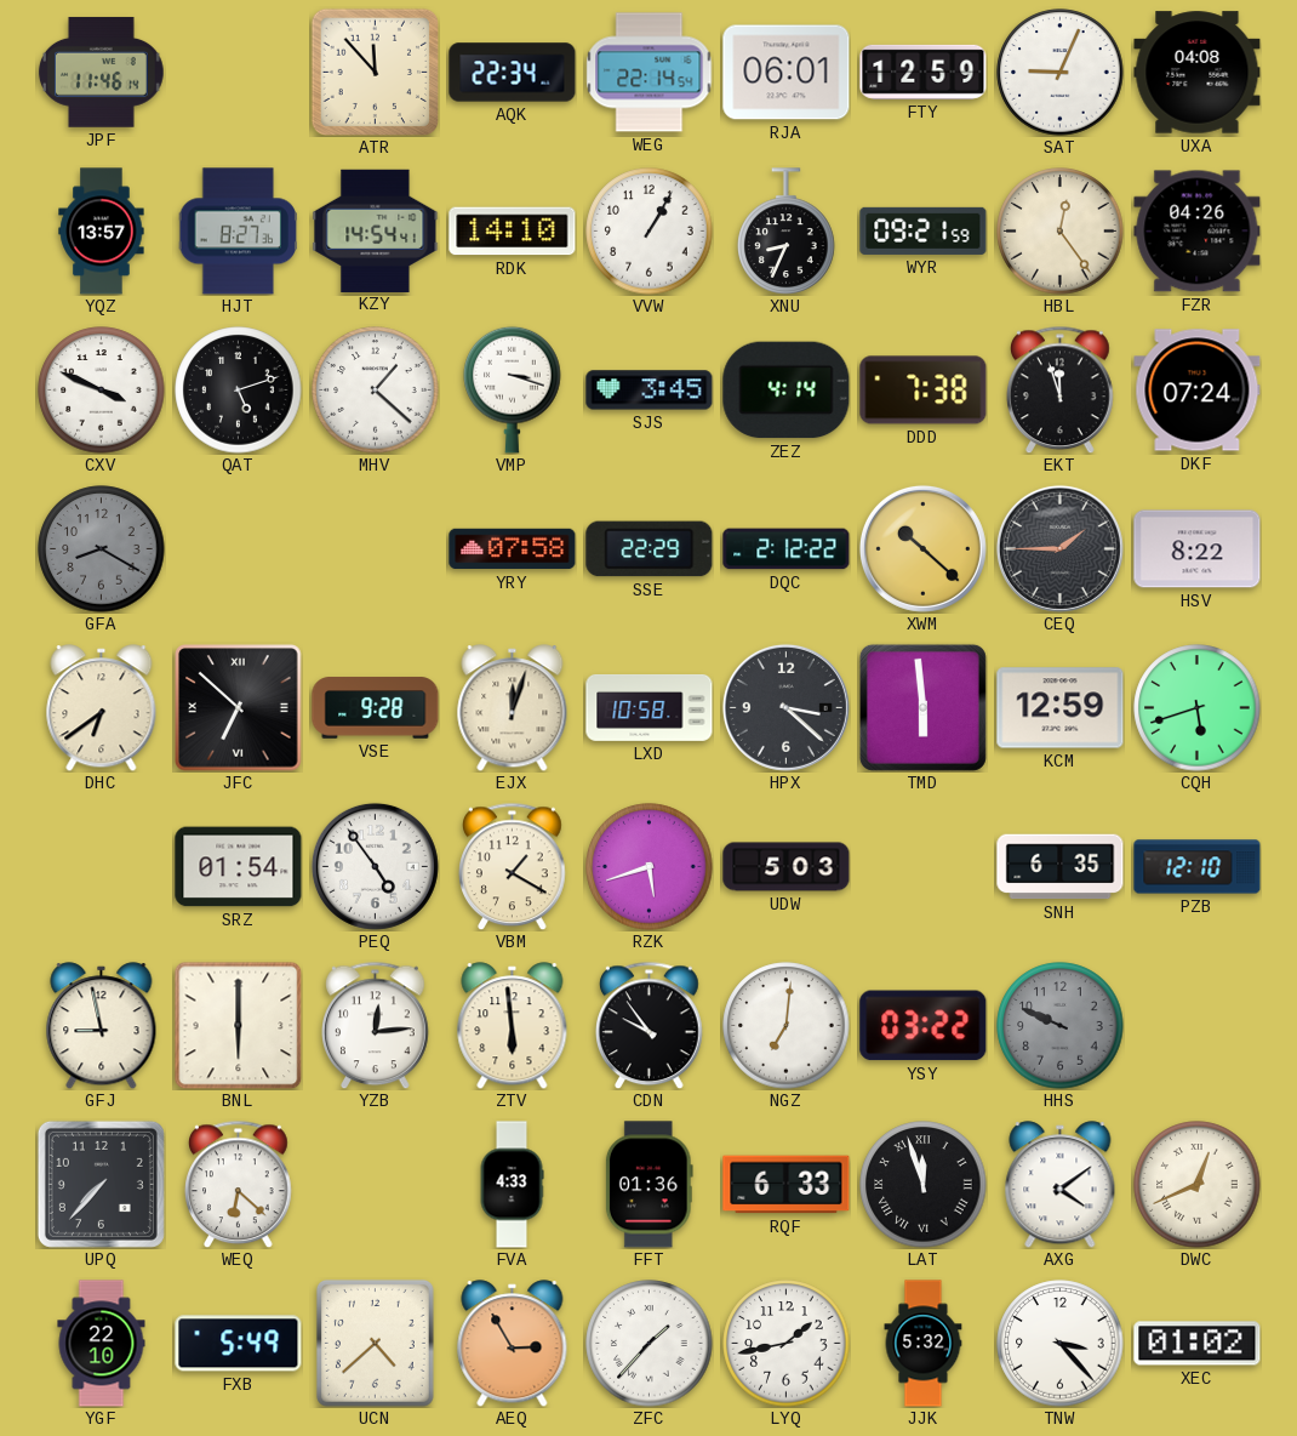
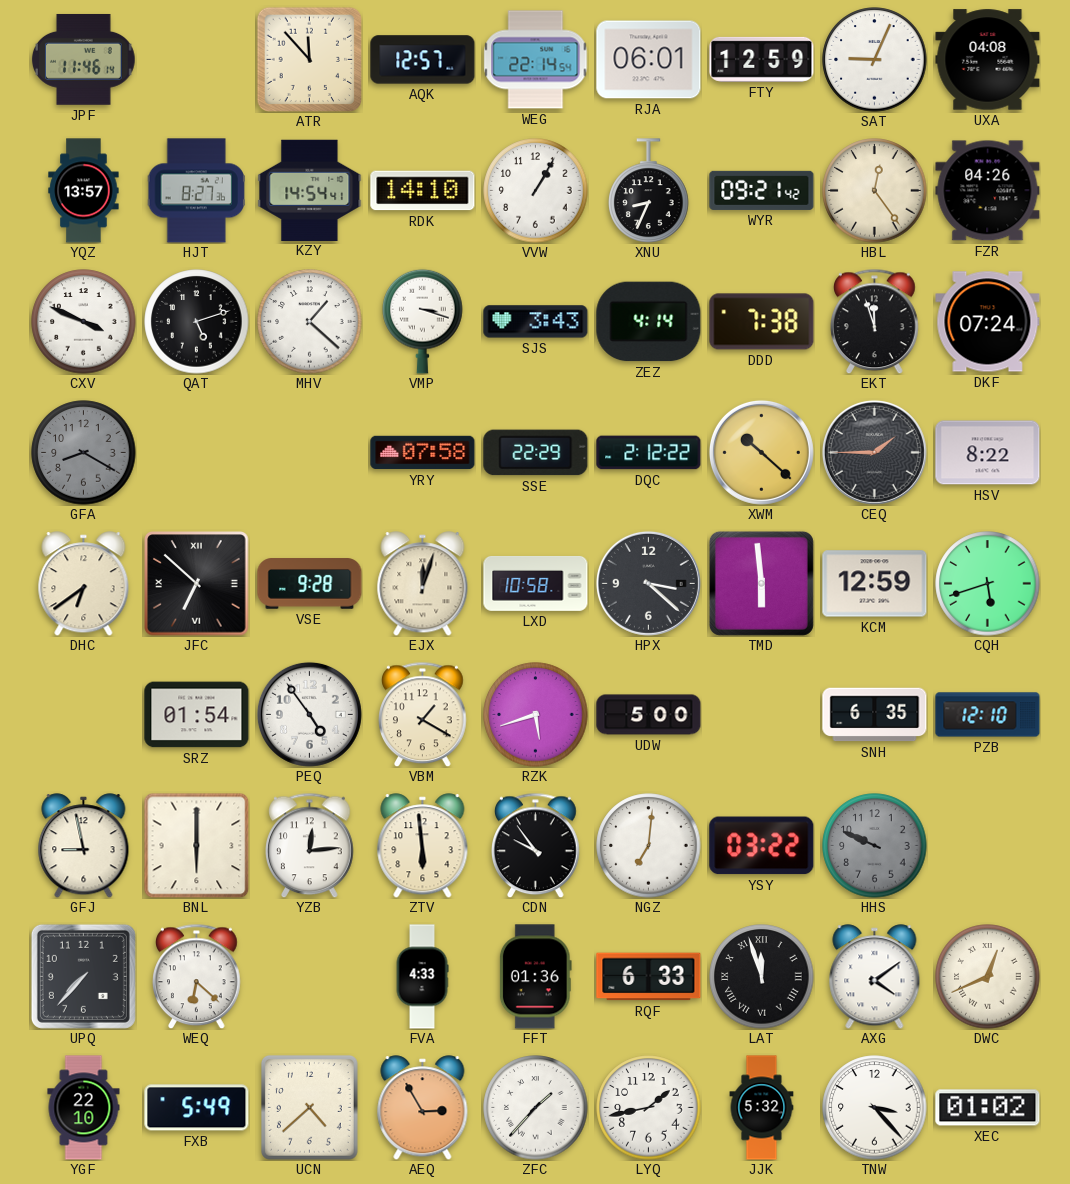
AQK: 22:34 -> 12:57
WYR: 09:21:59 -> 09:21:42
SJS: 3:45 -> 3:43
UDW: 5:03 -> 5:00
